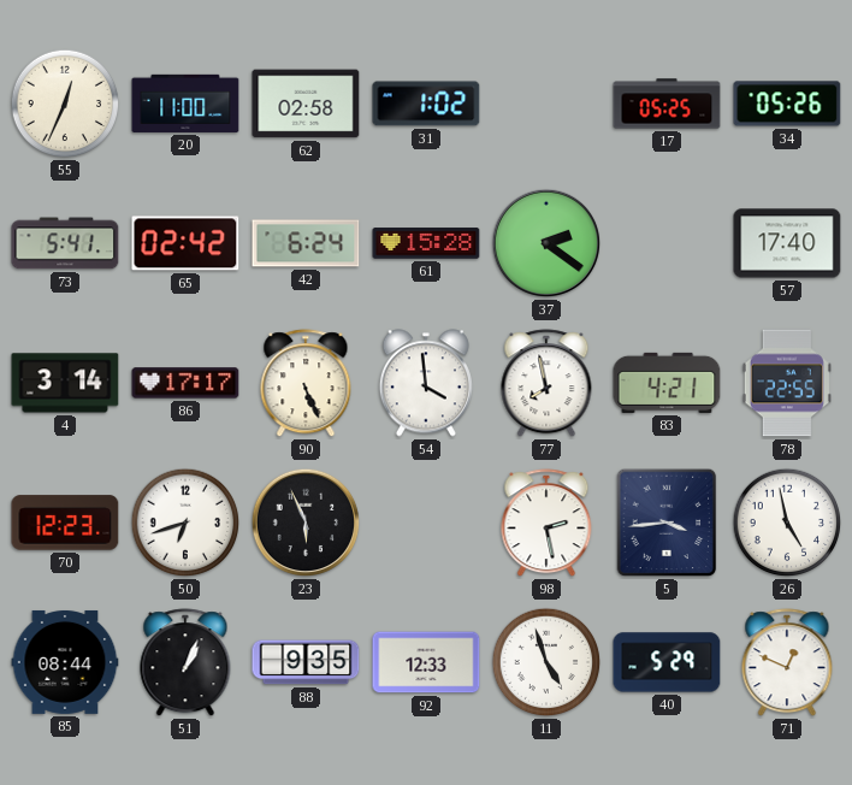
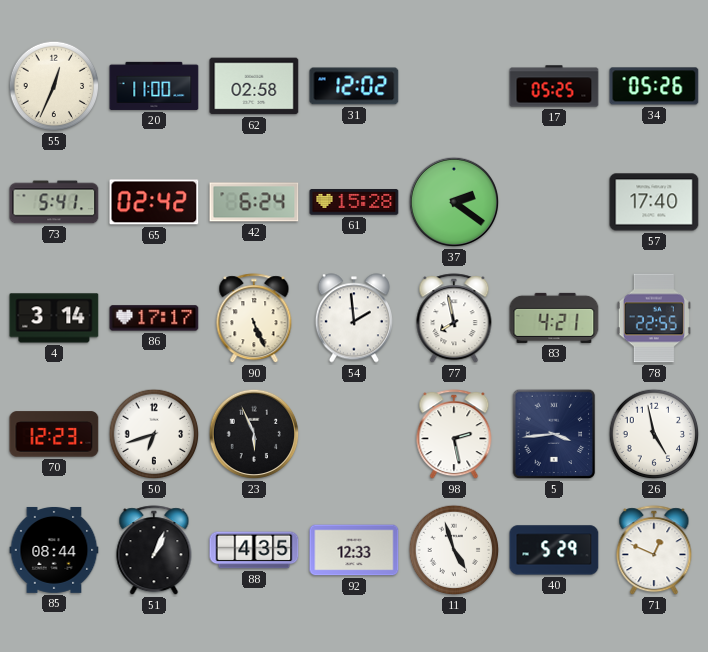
31: 1:02 -> 12:02
54: 3:59 -> 1:59
88: 9:35 -> 4:35
